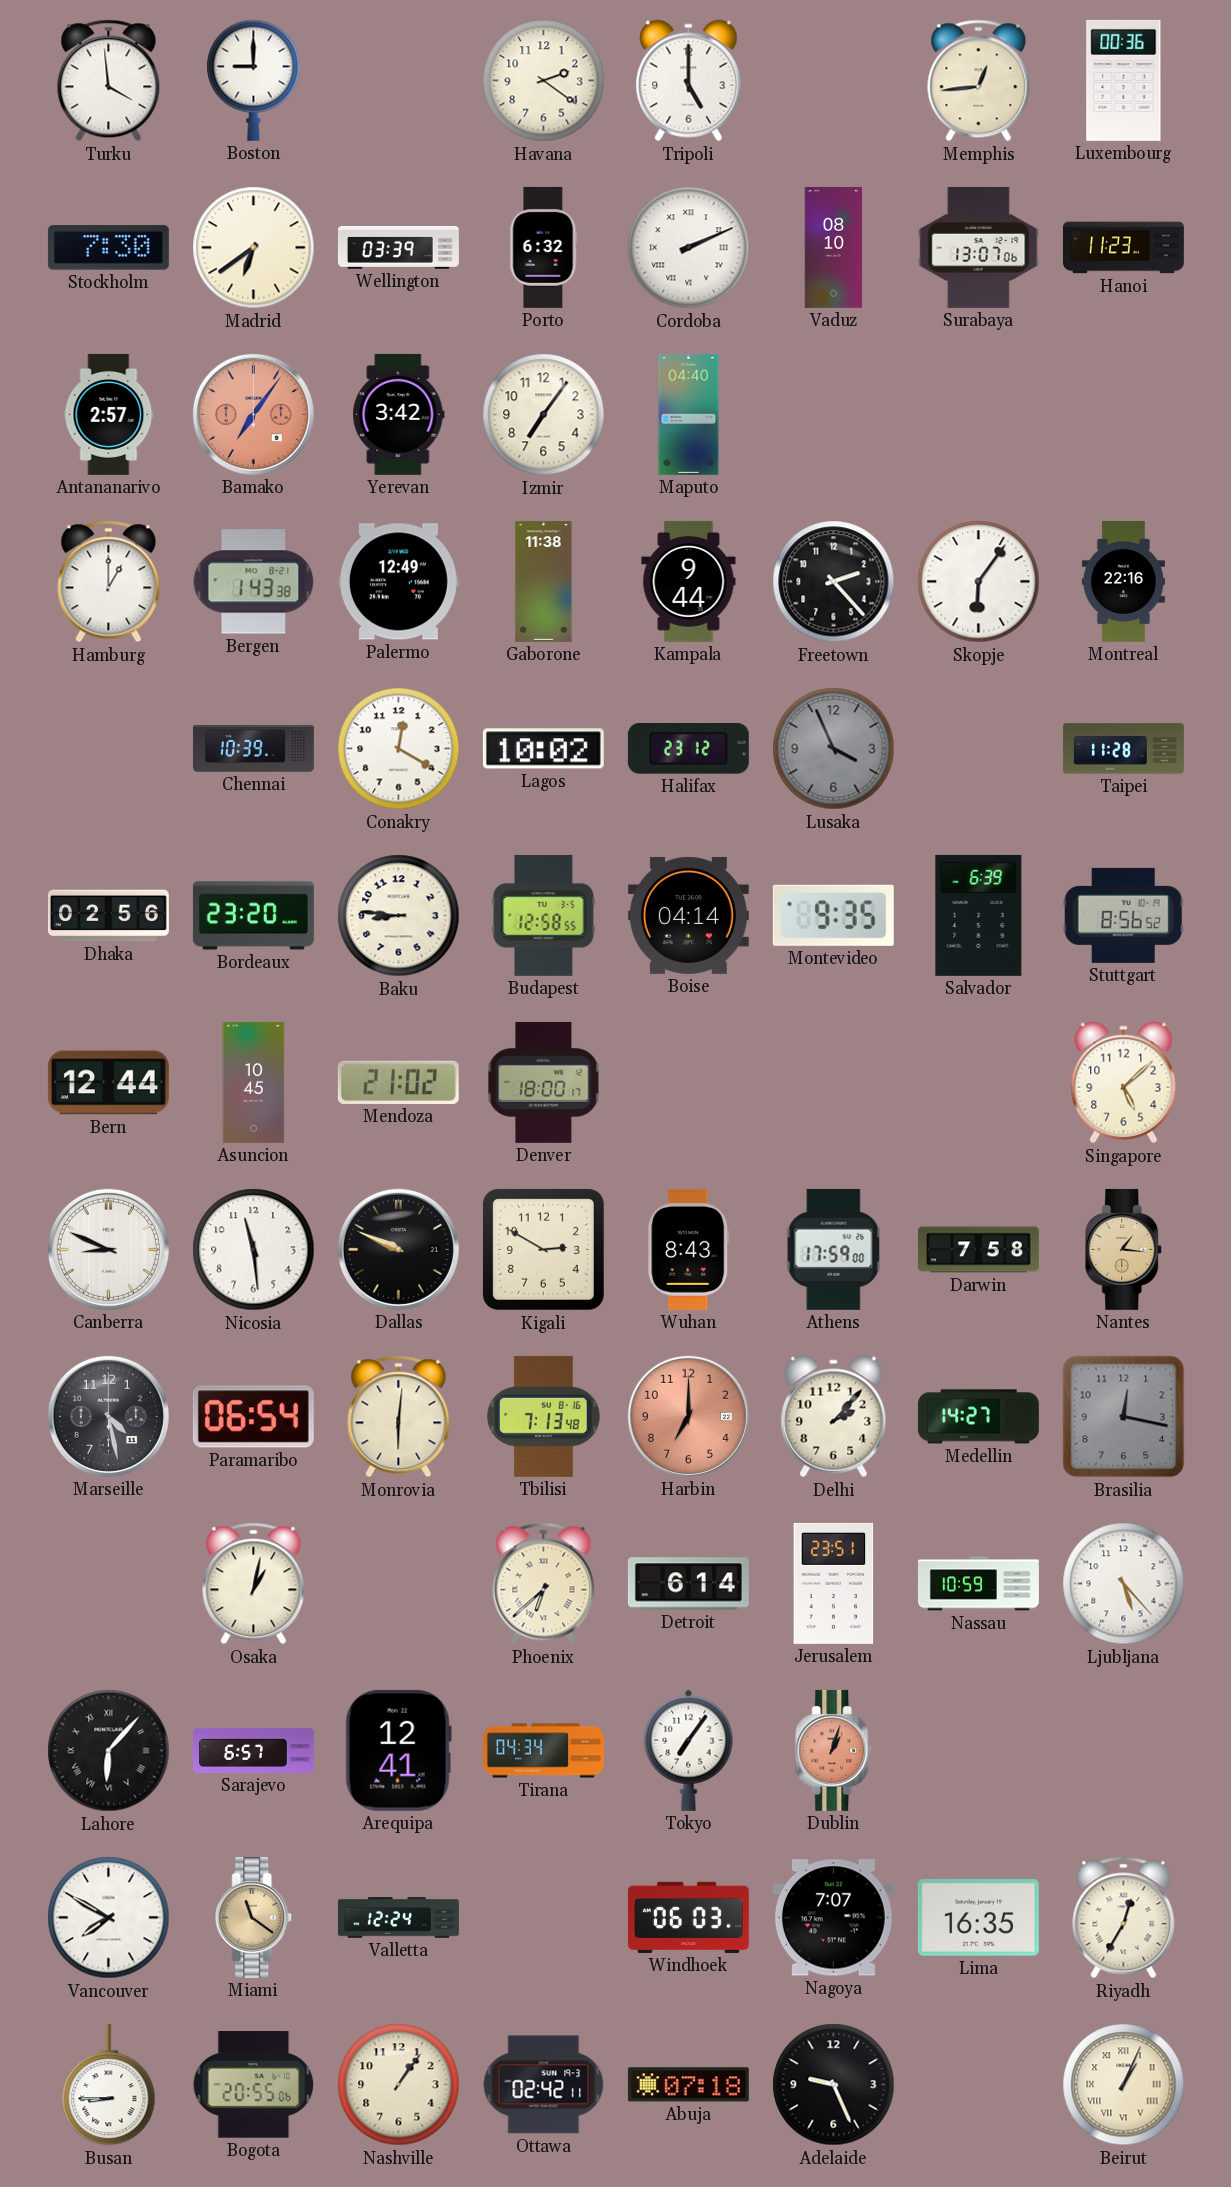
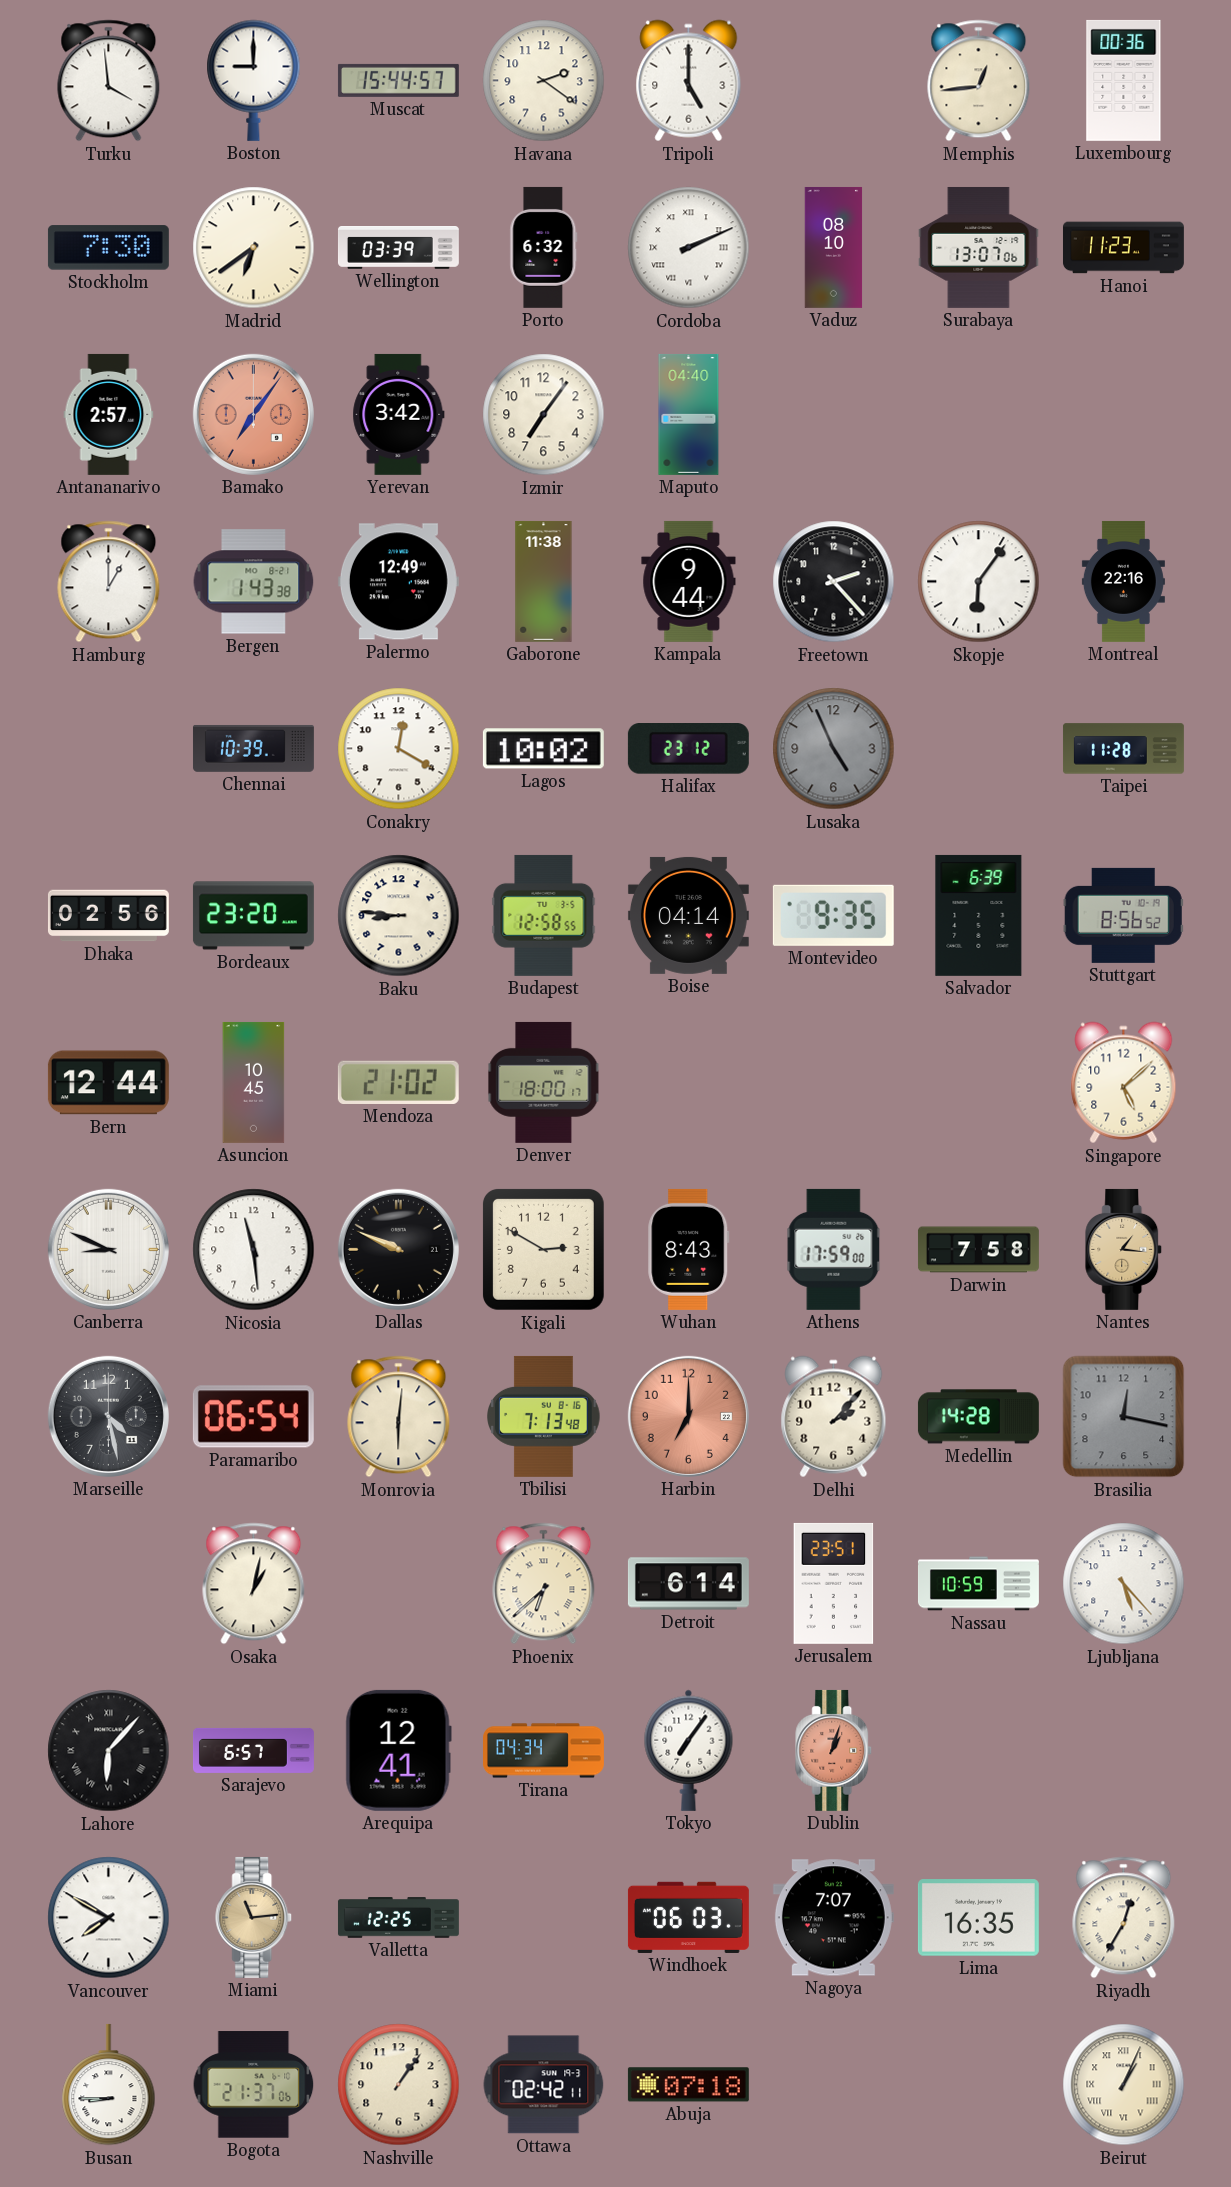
Muscat: none -> 15:44
Lusaka: 3:56 -> 4:56
Medellin: 14:27 -> 14:28
Miami: 11:21 -> 11:14
Valletta: 12:24 -> 12:25
Bogota: 20:55 -> 21:37
Adelaide: 9:26 -> none
